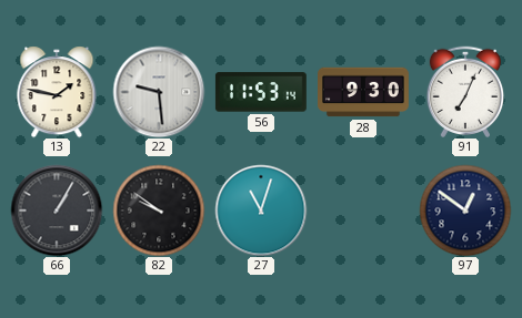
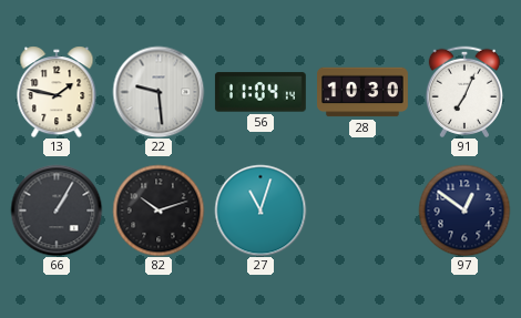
56: 11:53 -> 11:04
28: 9:30 -> 10:30
82: 9:51 -> 10:12
